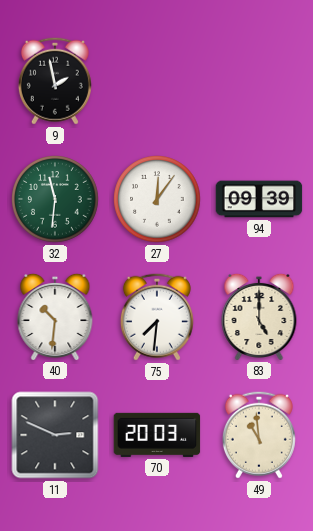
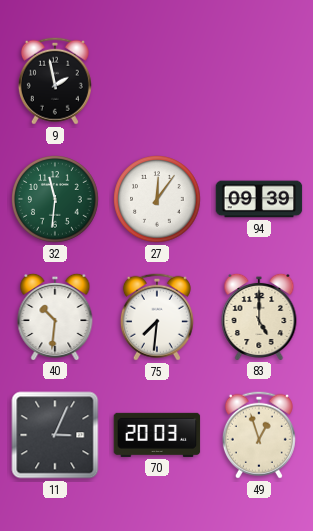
11: 2:49 -> 3:04
49: 10:59 -> 12:57
